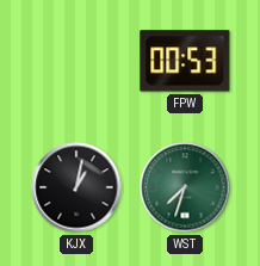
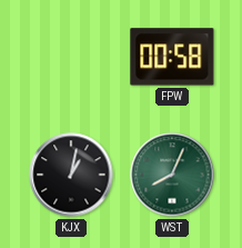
FPW: 00:53 -> 00:58
WST: 7:33 -> 8:04
